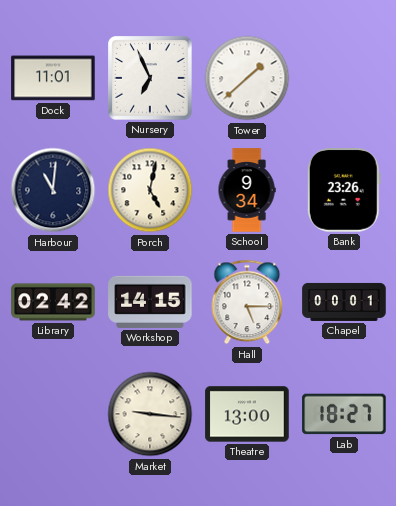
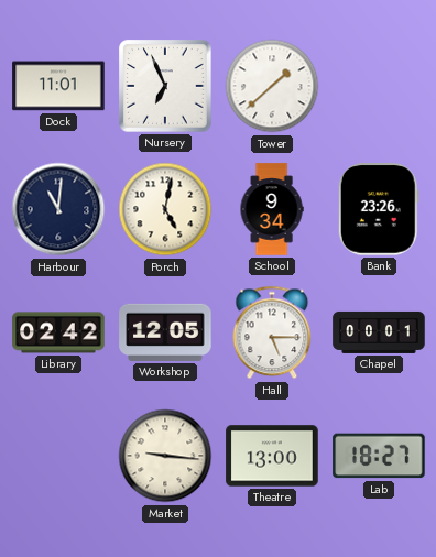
Workshop: 14:15 -> 12:05
